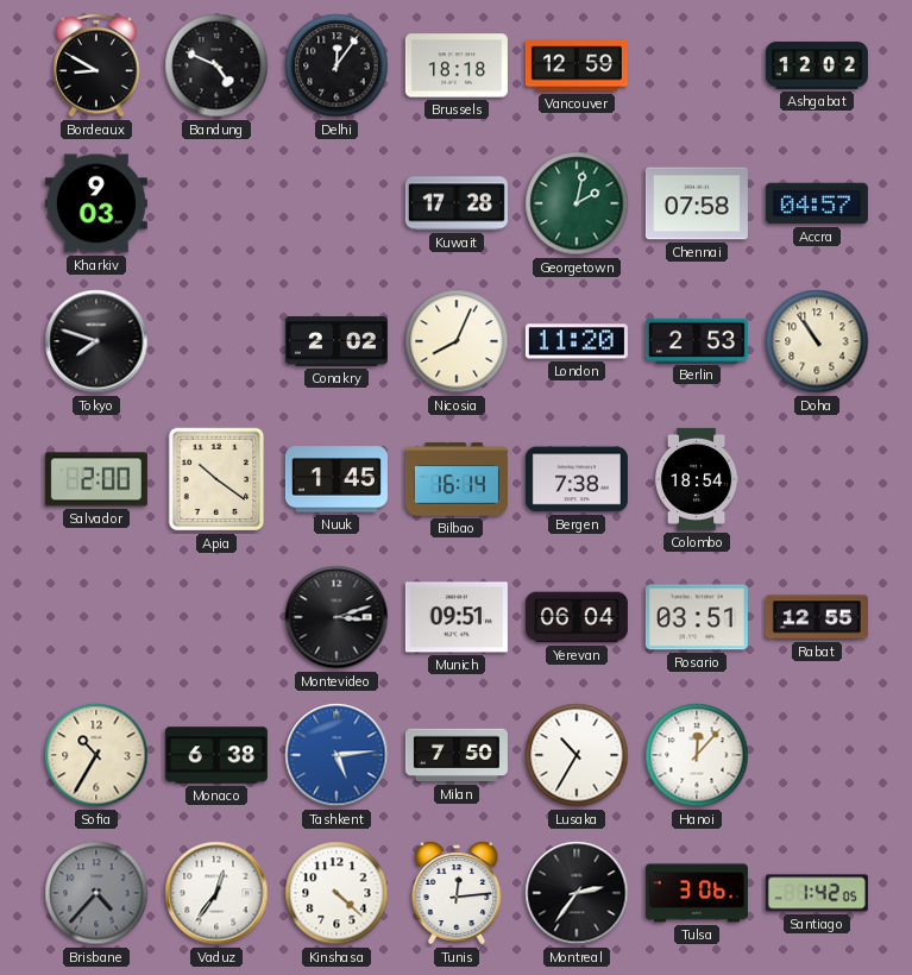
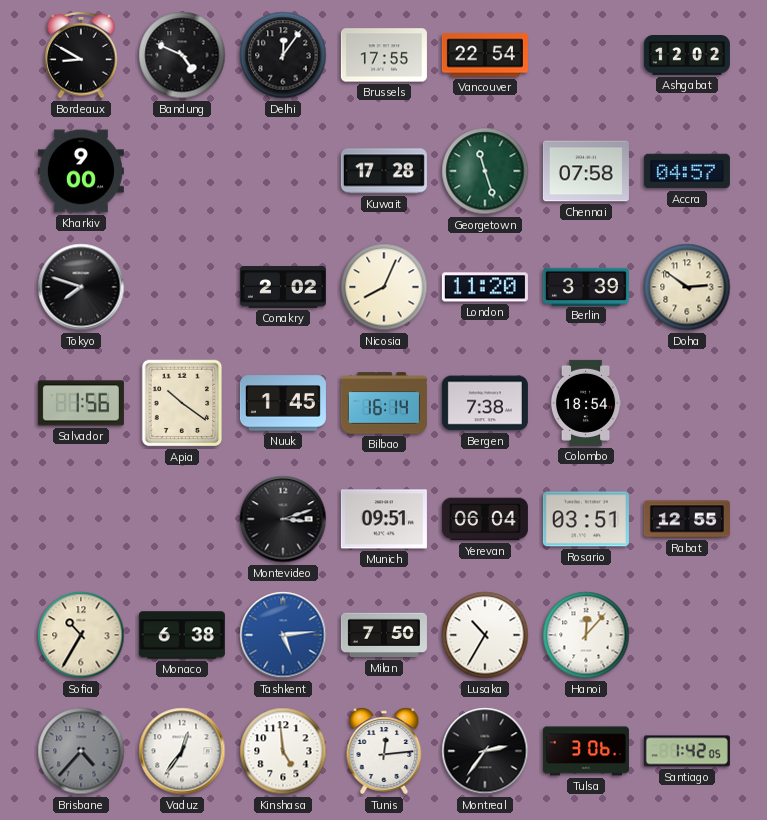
Brussels: 18:18 -> 17:55
Vancouver: 12:59 -> 22:54
Kharkiv: 9:03 -> 9:00
Georgetown: 2:02 -> 11:27
Berlin: 2:53 -> 3:39
Doha: 10:54 -> 2:51
Salvador: 2:00 -> 1:56
Kinshasa: 4:22 -> 4:59
